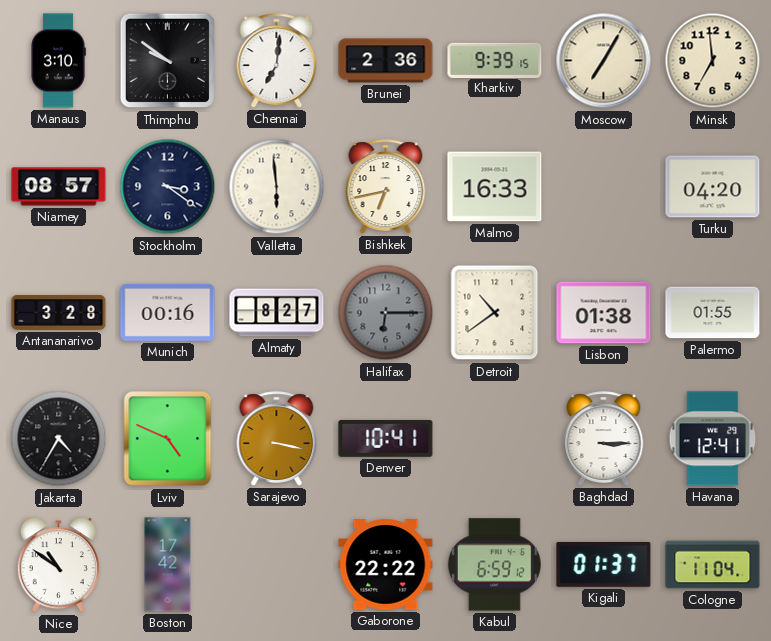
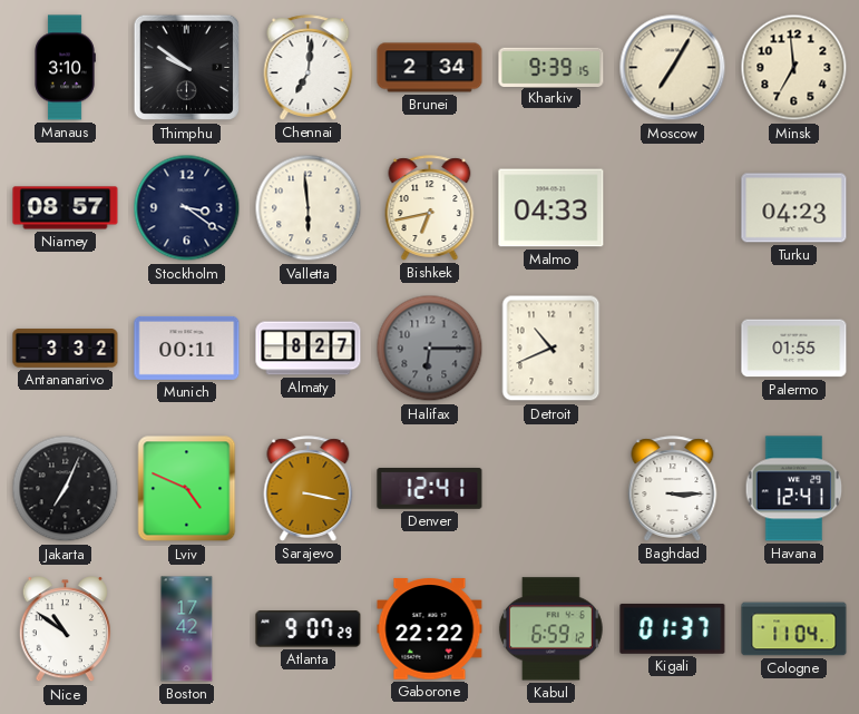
Brunei: 2:36 -> 2:34
Malmo: 16:33 -> 04:33
Turku: 04:20 -> 04:23
Antananarivo: 3:28 -> 3:32
Munich: 00:16 -> 00:11
Detroit: 10:39 -> 10:41
Lisbon: 01:38 -> none
Jakarta: 4:35 -> 7:04
Denver: 10:41 -> 12:41
Atlanta: none -> 9:07
